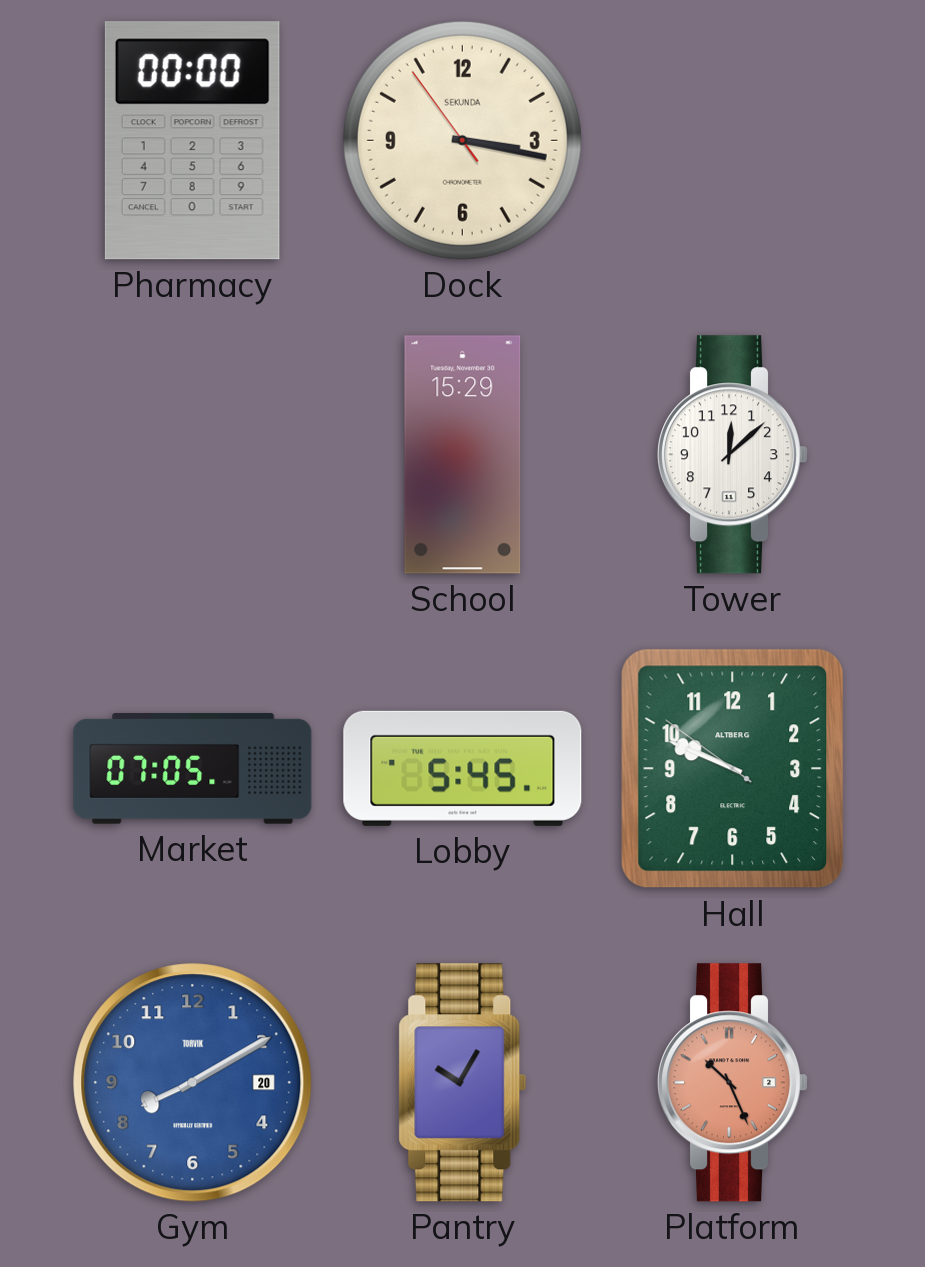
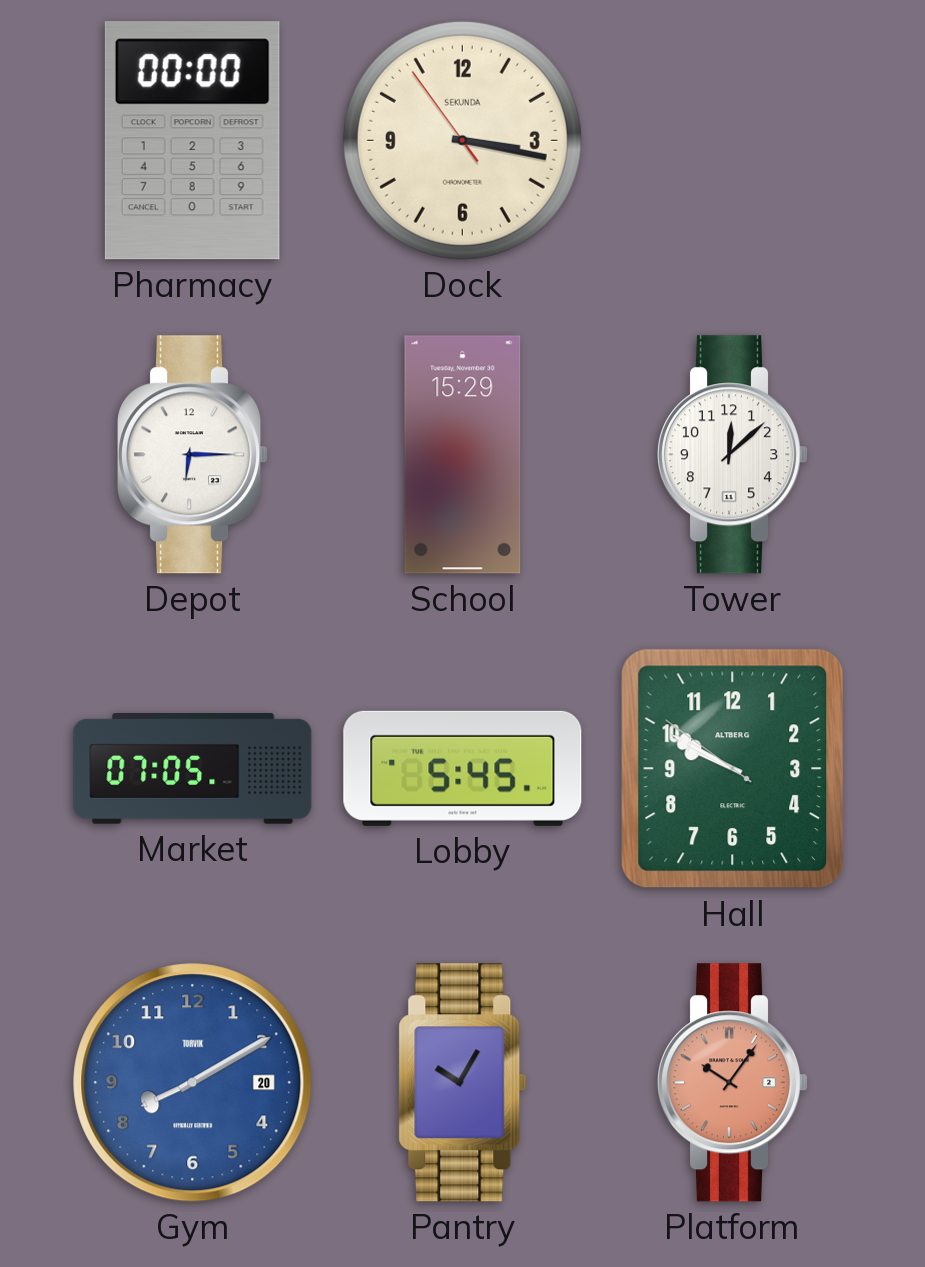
Depot: none -> 6:15
Hall: 9:48 -> 9:49
Platform: 10:26 -> 10:06
